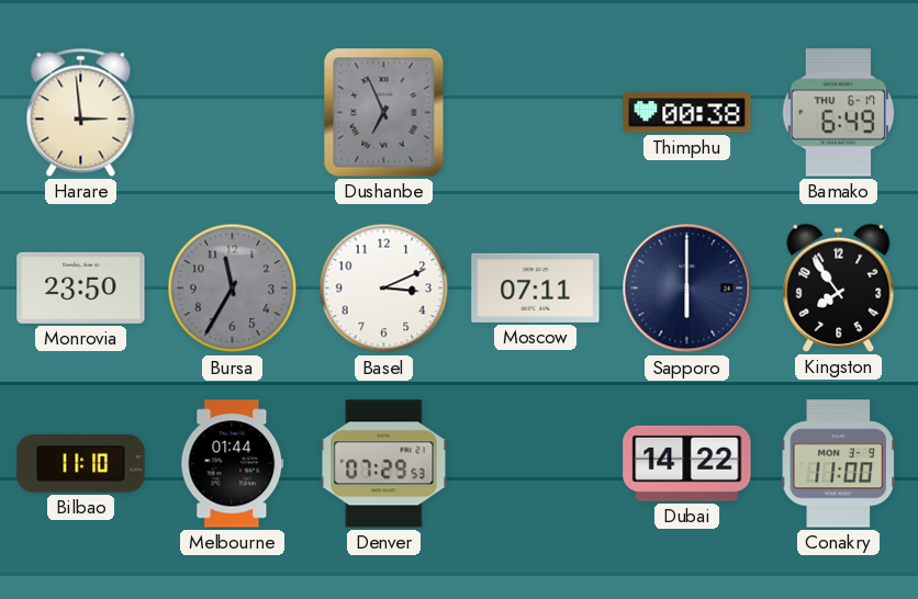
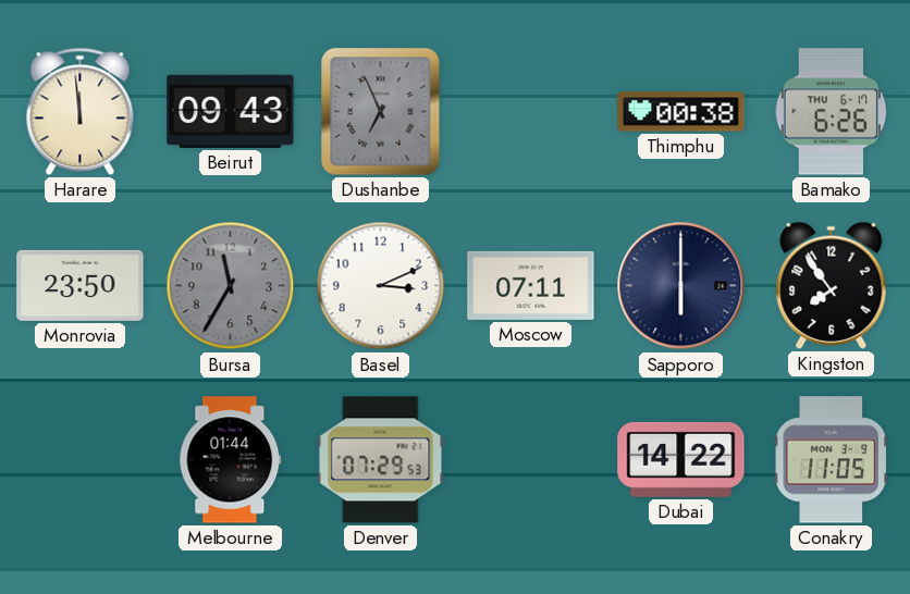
Harare: 2:59 -> 11:59
Beirut: none -> 09:43
Bamako: 6:49 -> 6:26
Bilbao: 11:10 -> none
Conakry: 11:00 -> 11:05
